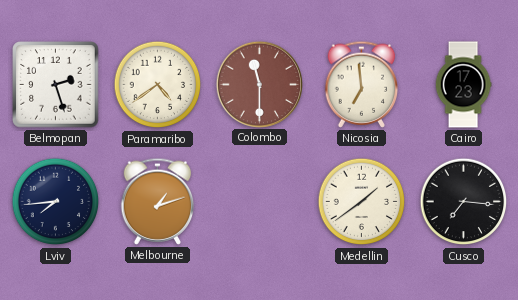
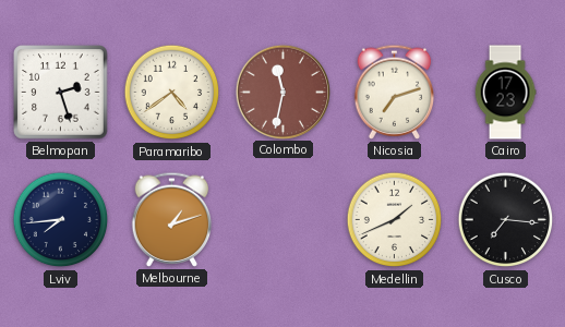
Colombo: 11:30 -> 11:32
Nicosia: 6:59 -> 7:12
Medellin: 1:39 -> 1:41
